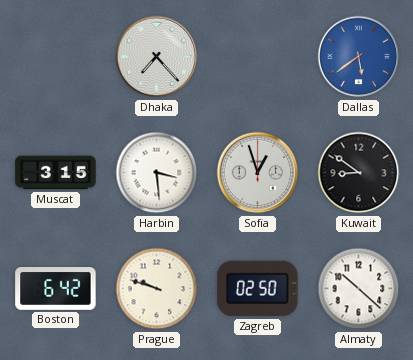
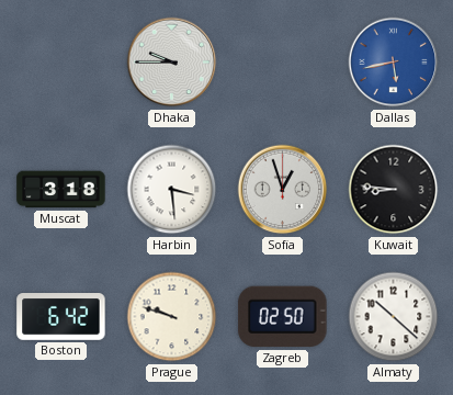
Dhaka: 7:23 -> 9:45
Dallas: 5:39 -> 5:43
Muscat: 3:15 -> 3:18
Kuwait: 8:51 -> 8:46
